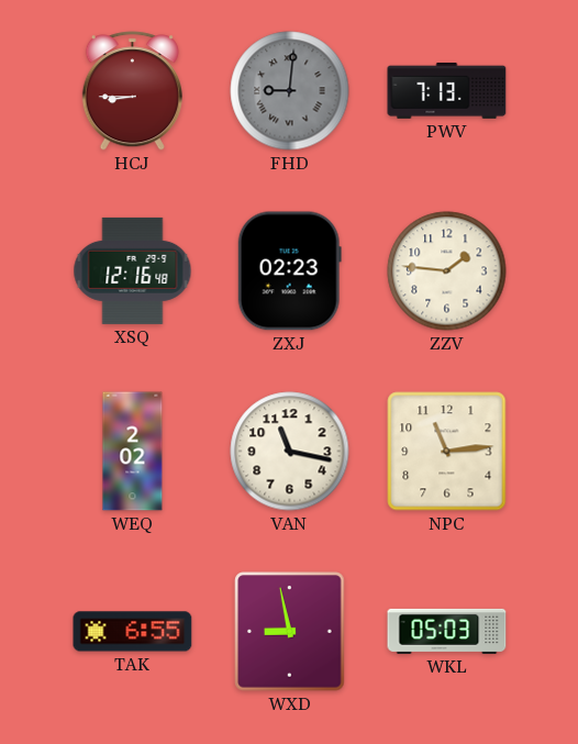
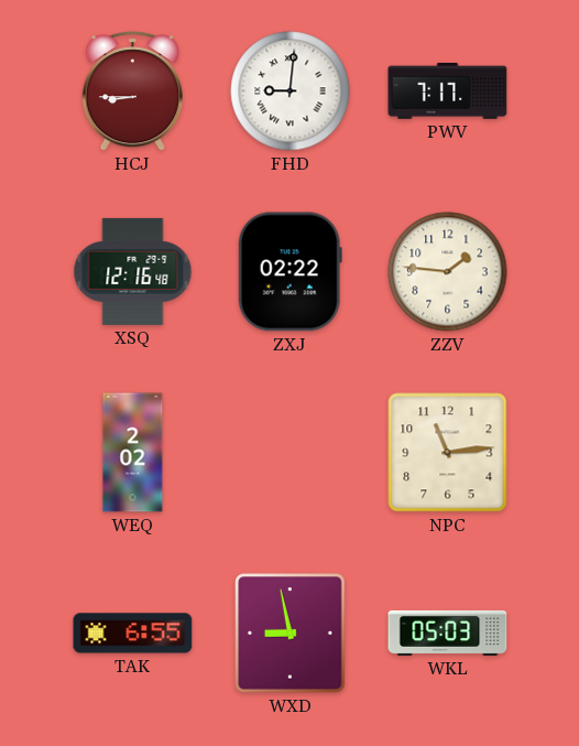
FHD dial: grey -> white
PWV: 7:13 -> 7:17
ZXJ: 02:23 -> 02:22
VAN: 11:17 -> none
